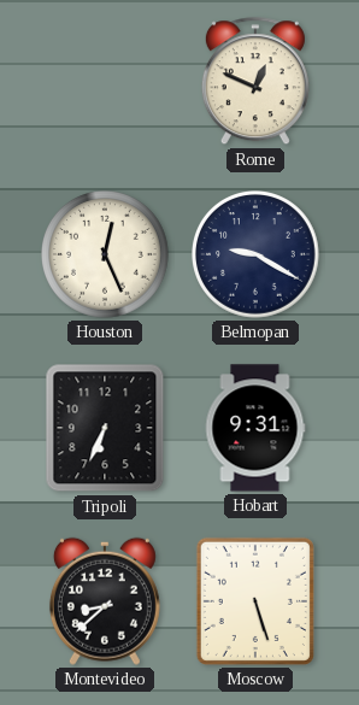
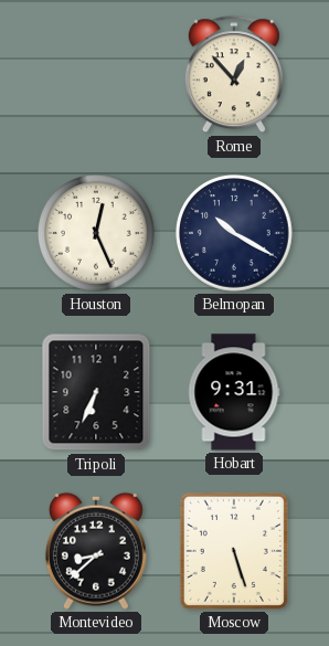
Rome: 12:49 -> 12:53
Belmopan: 9:20 -> 10:20
